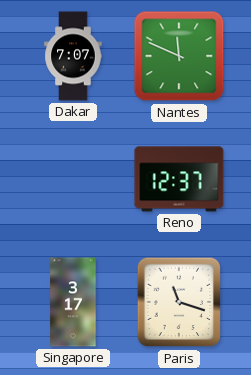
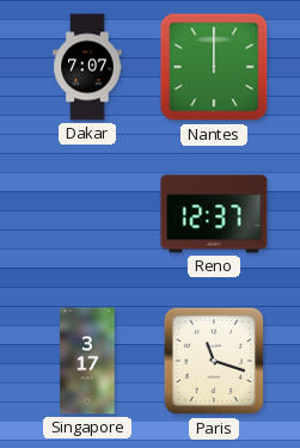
Nantes: 11:49 -> 12:00
